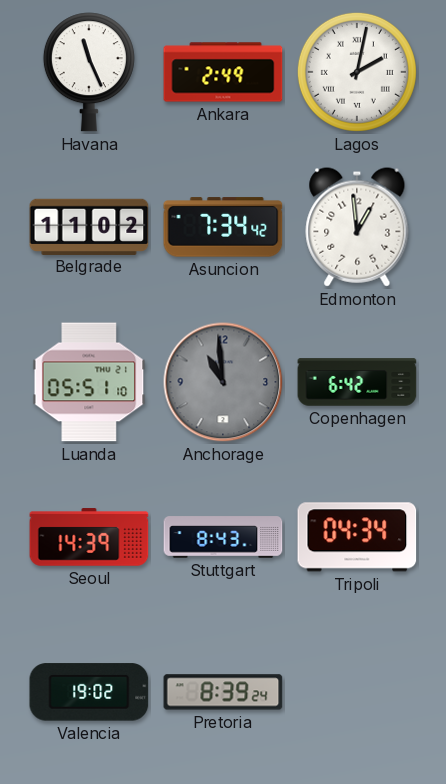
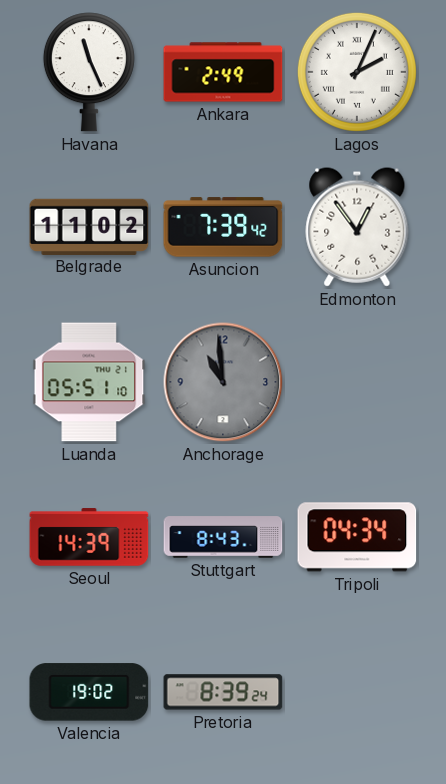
Lagos: 2:02 -> 2:04
Asuncion: 7:34 -> 7:39
Edmonton: 12:59 -> 12:54
Copenhagen: 6:42 -> none
